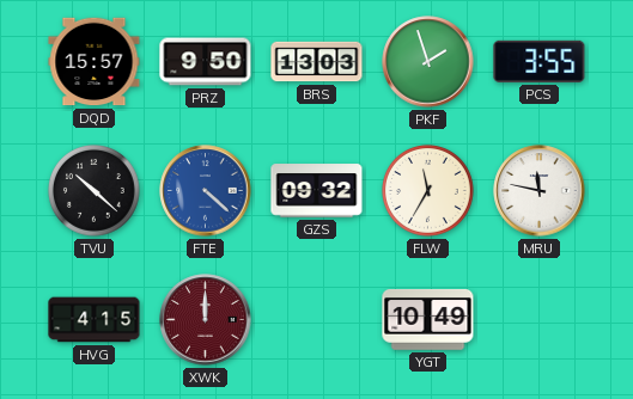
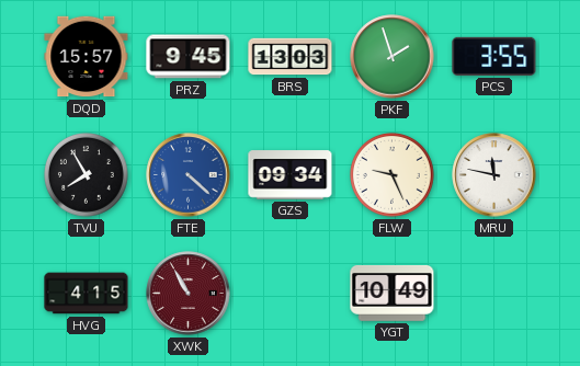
PRZ: 9:50 -> 9:45
TVU: 10:22 -> 7:55
GZS: 09:32 -> 09:34
FLW: 11:35 -> 9:26
XWK: 12:00 -> 10:55
